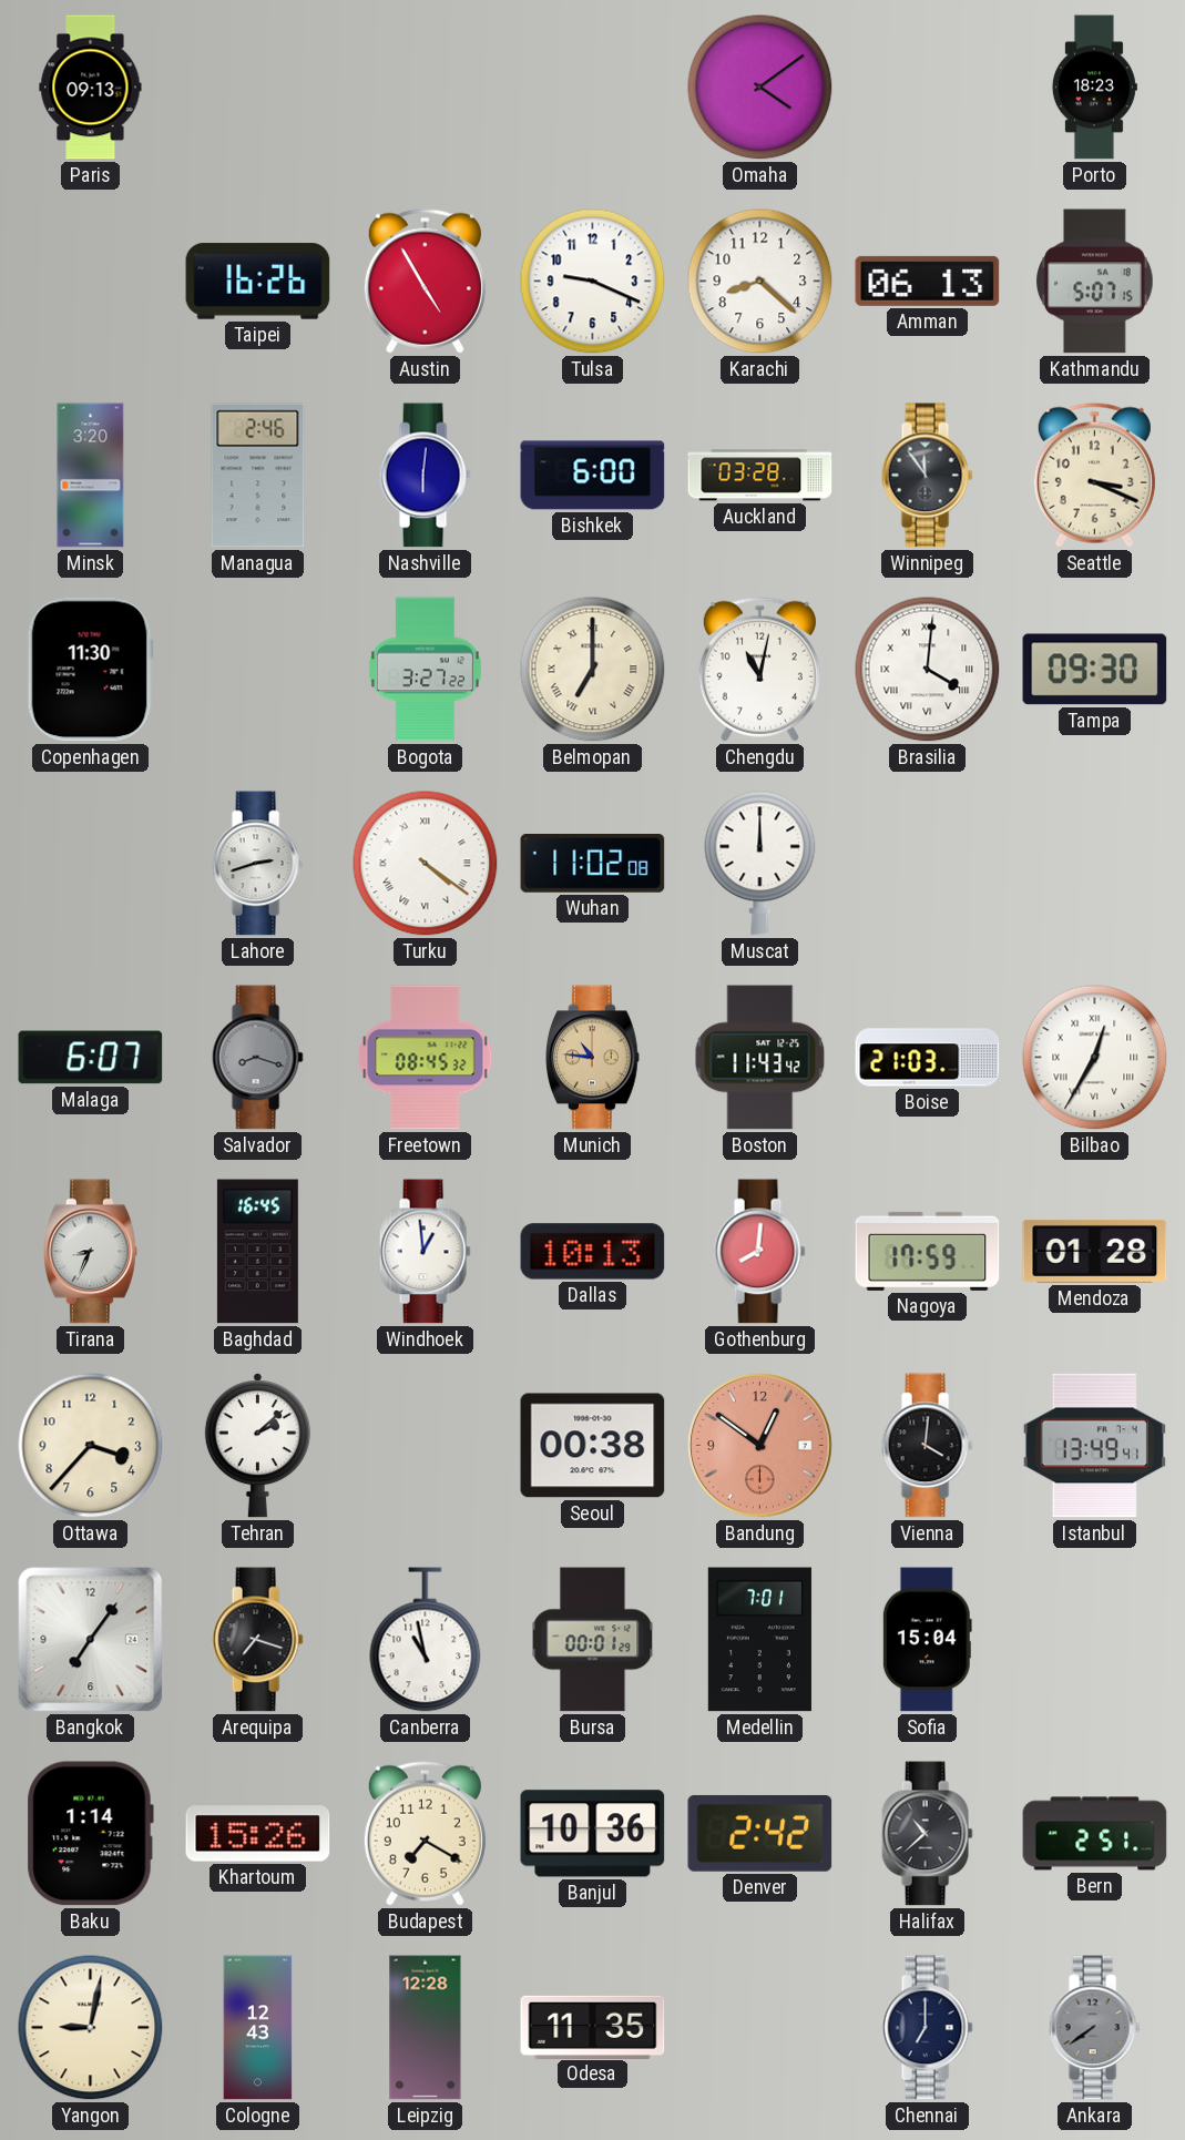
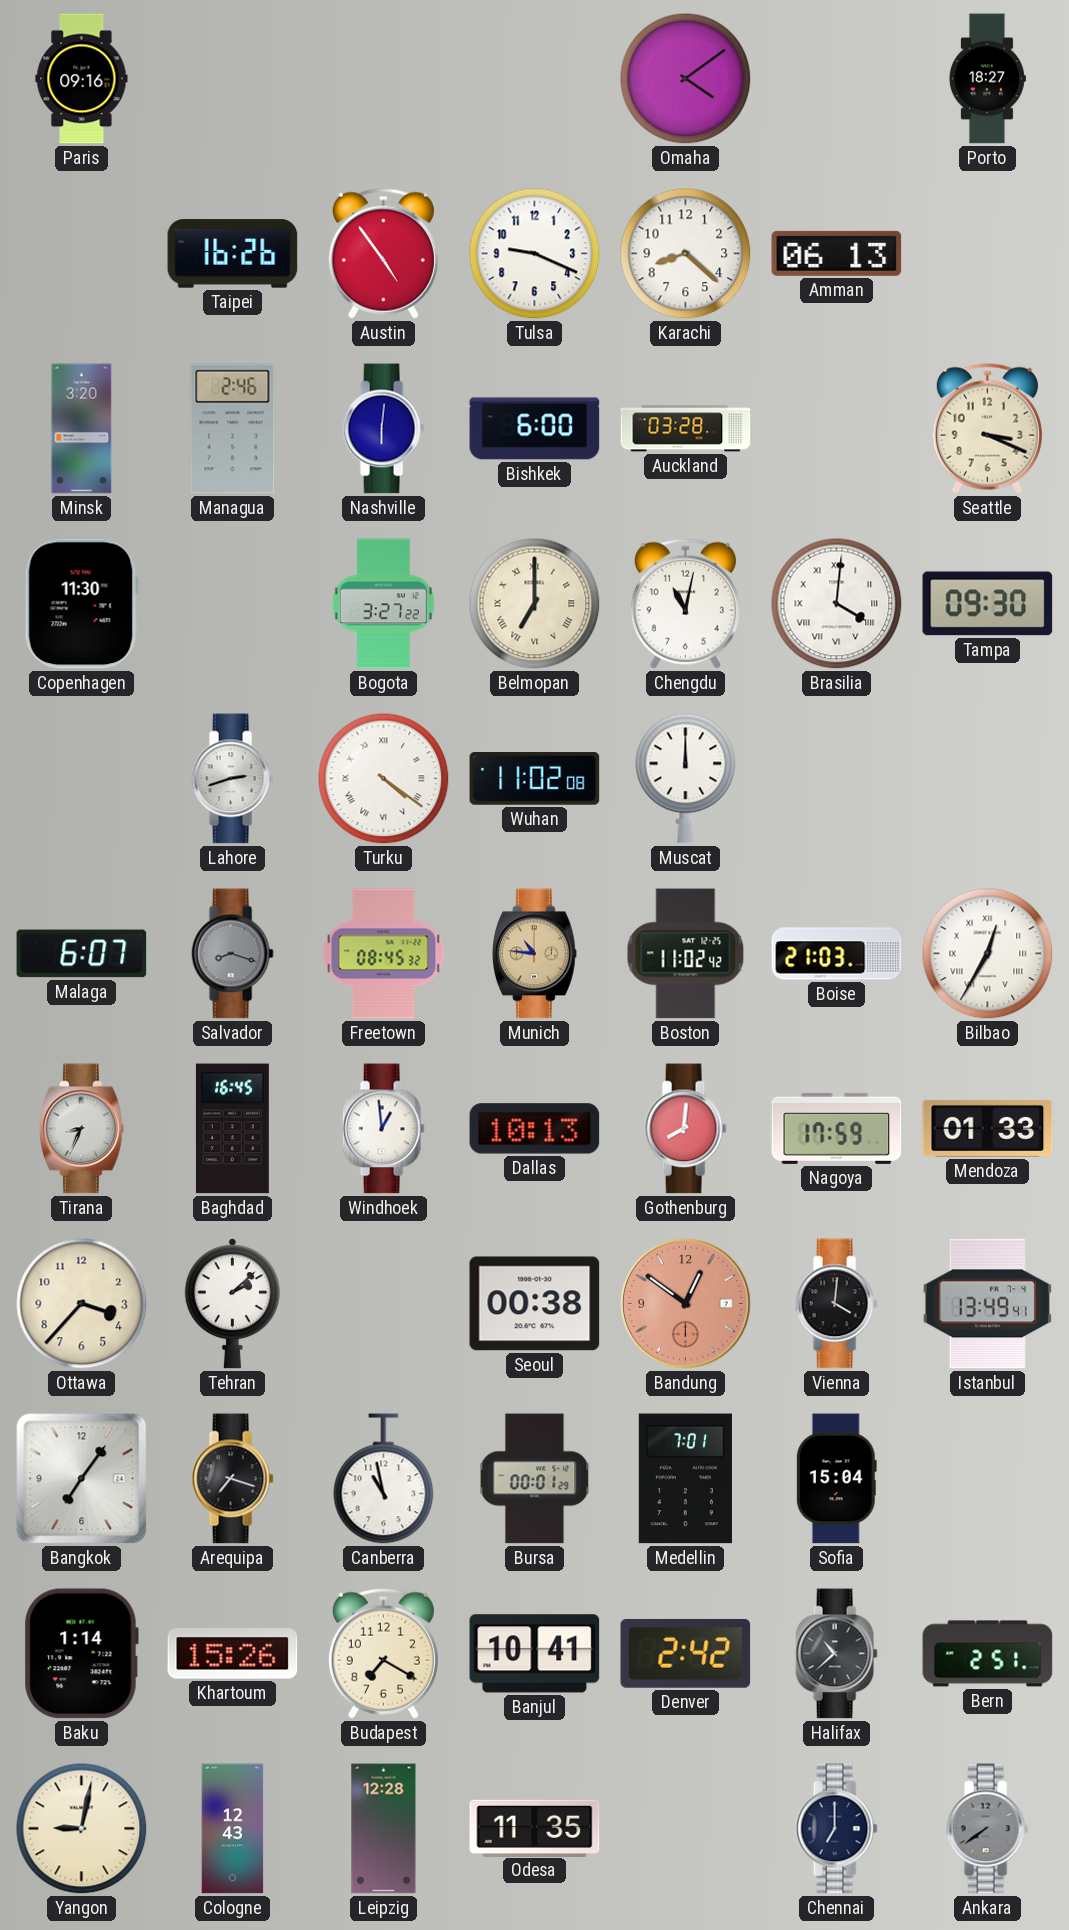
Paris: 09:13 -> 09:16
Porto: 18:23 -> 18:27
Austin: 4:55 -> 4:54
Kathmandu: 5:07 -> none
Winnipeg: 11:54 -> none
Boston: 11:43 -> 11:02
Mendoza: 01:28 -> 01:33
Banjul: 10:36 -> 10:41
